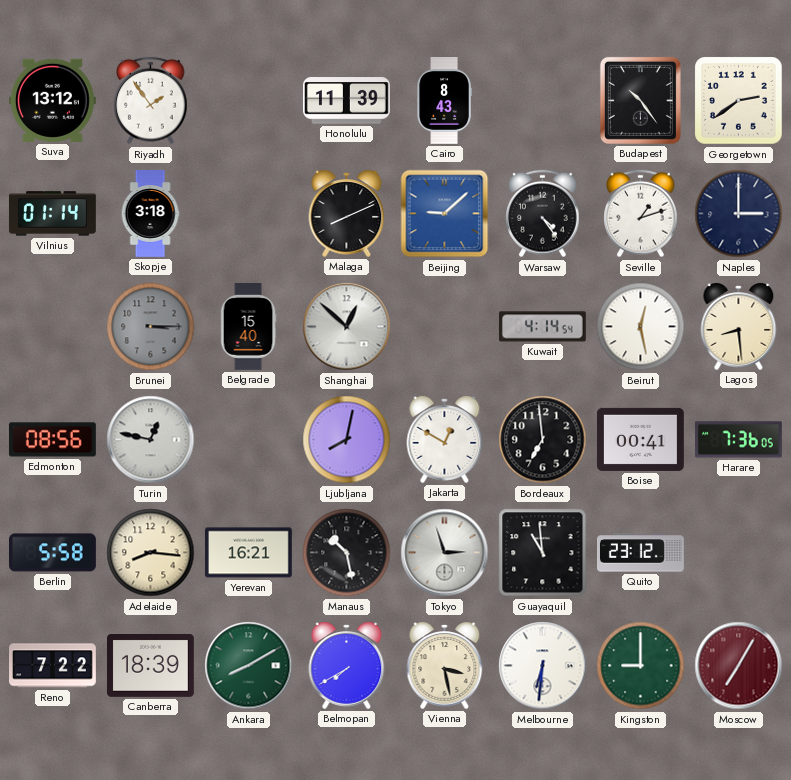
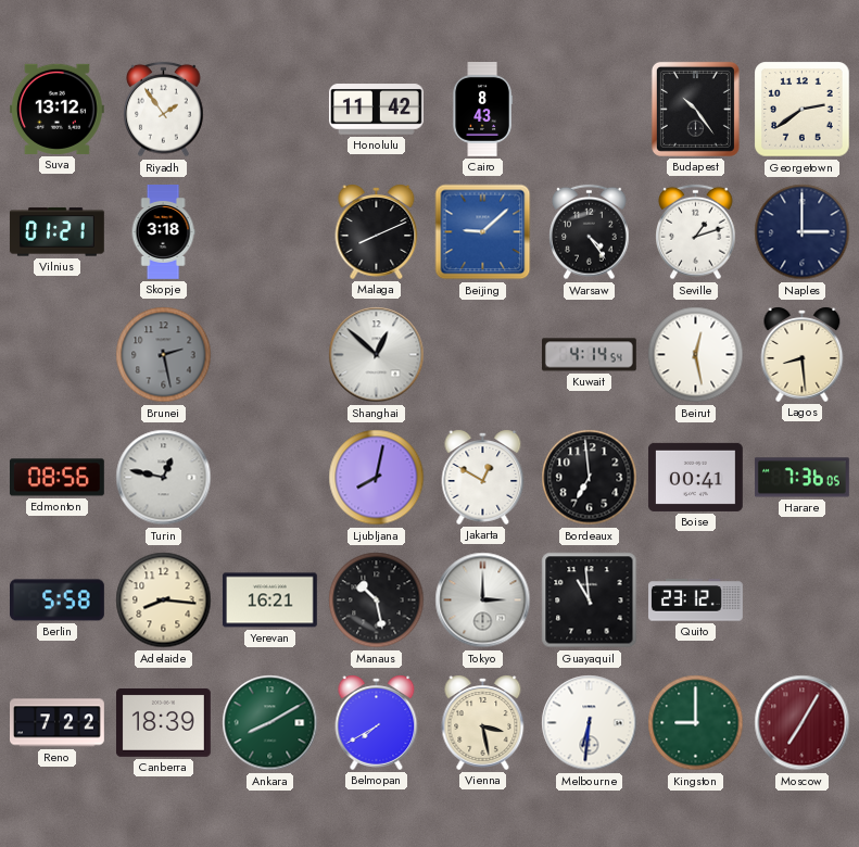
Honolulu: 11:39 -> 11:42
Vilnius: 01:14 -> 01:21
Brunei: 3:15 -> 2:28
Belgrade: 15:40 -> none
Tokyo: 2:57 -> 3:00
